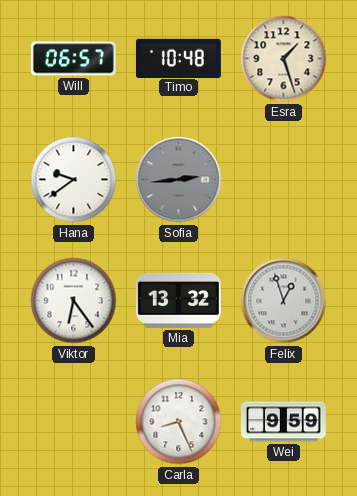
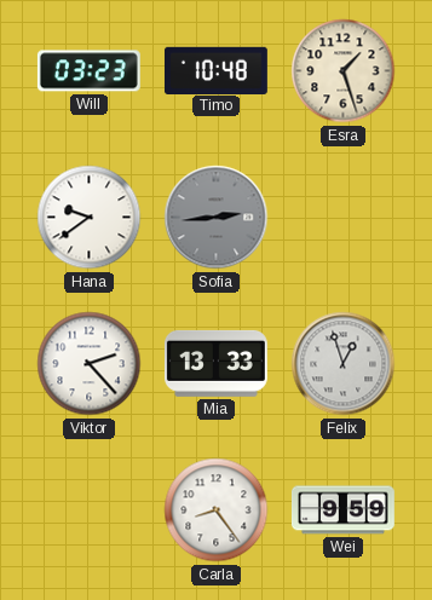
Will: 06:57 -> 03:23
Viktor: 6:24 -> 2:23
Mia: 13:32 -> 13:33
Carla: 8:26 -> 8:24
